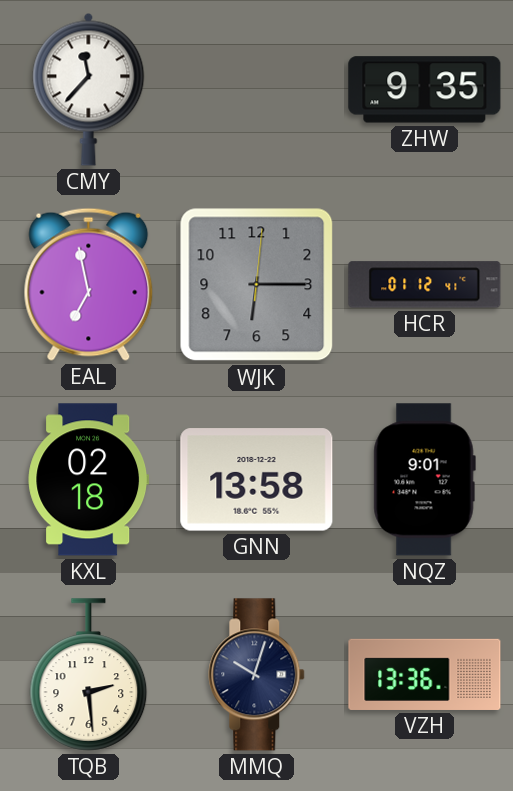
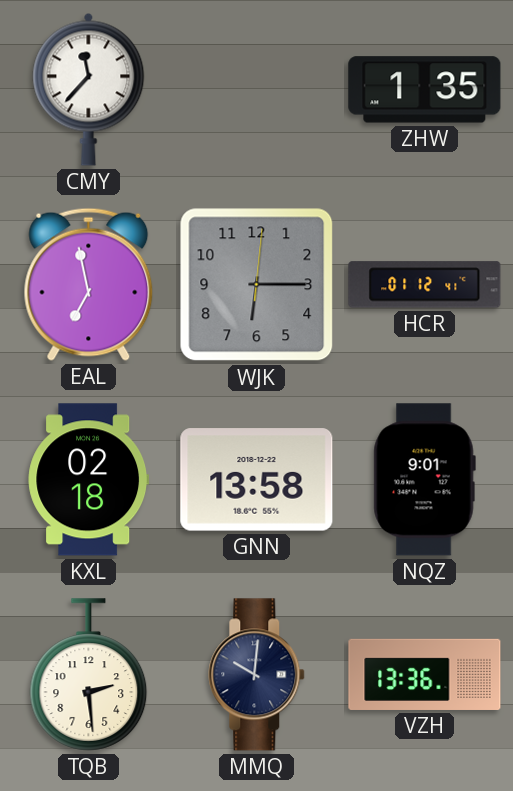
ZHW: 9:35 -> 1:35
MMQ: 10:03 -> 10:01
